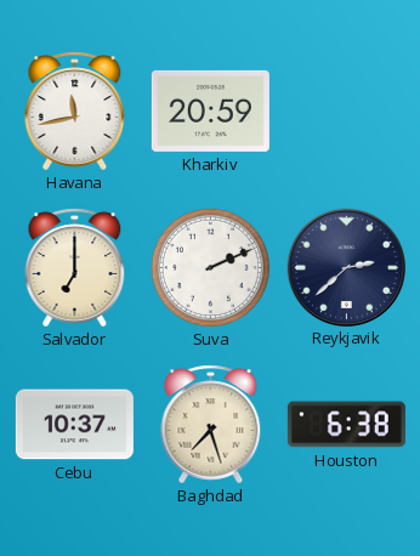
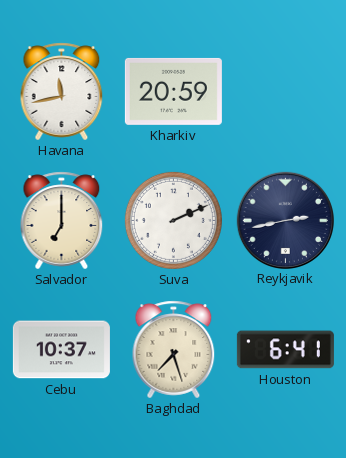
Reykjavik: 2:38 -> 2:43
Houston: 6:38 -> 6:41
